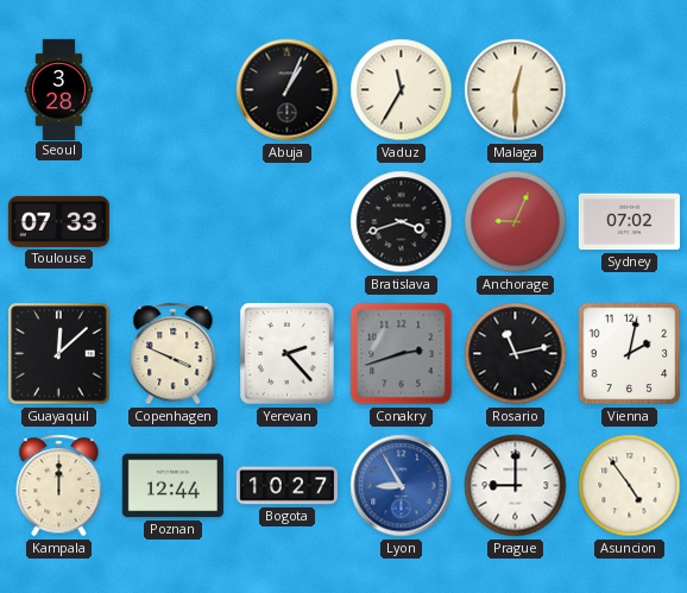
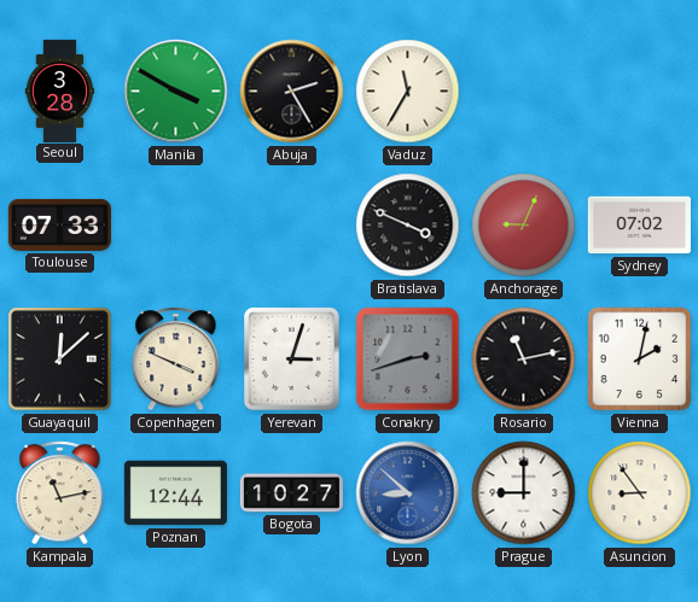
Manila: none -> 3:50
Abuja: 1:04 -> 2:25
Malaga: 12:30 -> none
Bratislava: 3:42 -> 3:49
Yerevan: 2:23 -> 3:03
Kampala: 12:00 -> 11:13
Lyon: 8:55 -> 8:52
Asuncion: 4:54 -> 8:54
